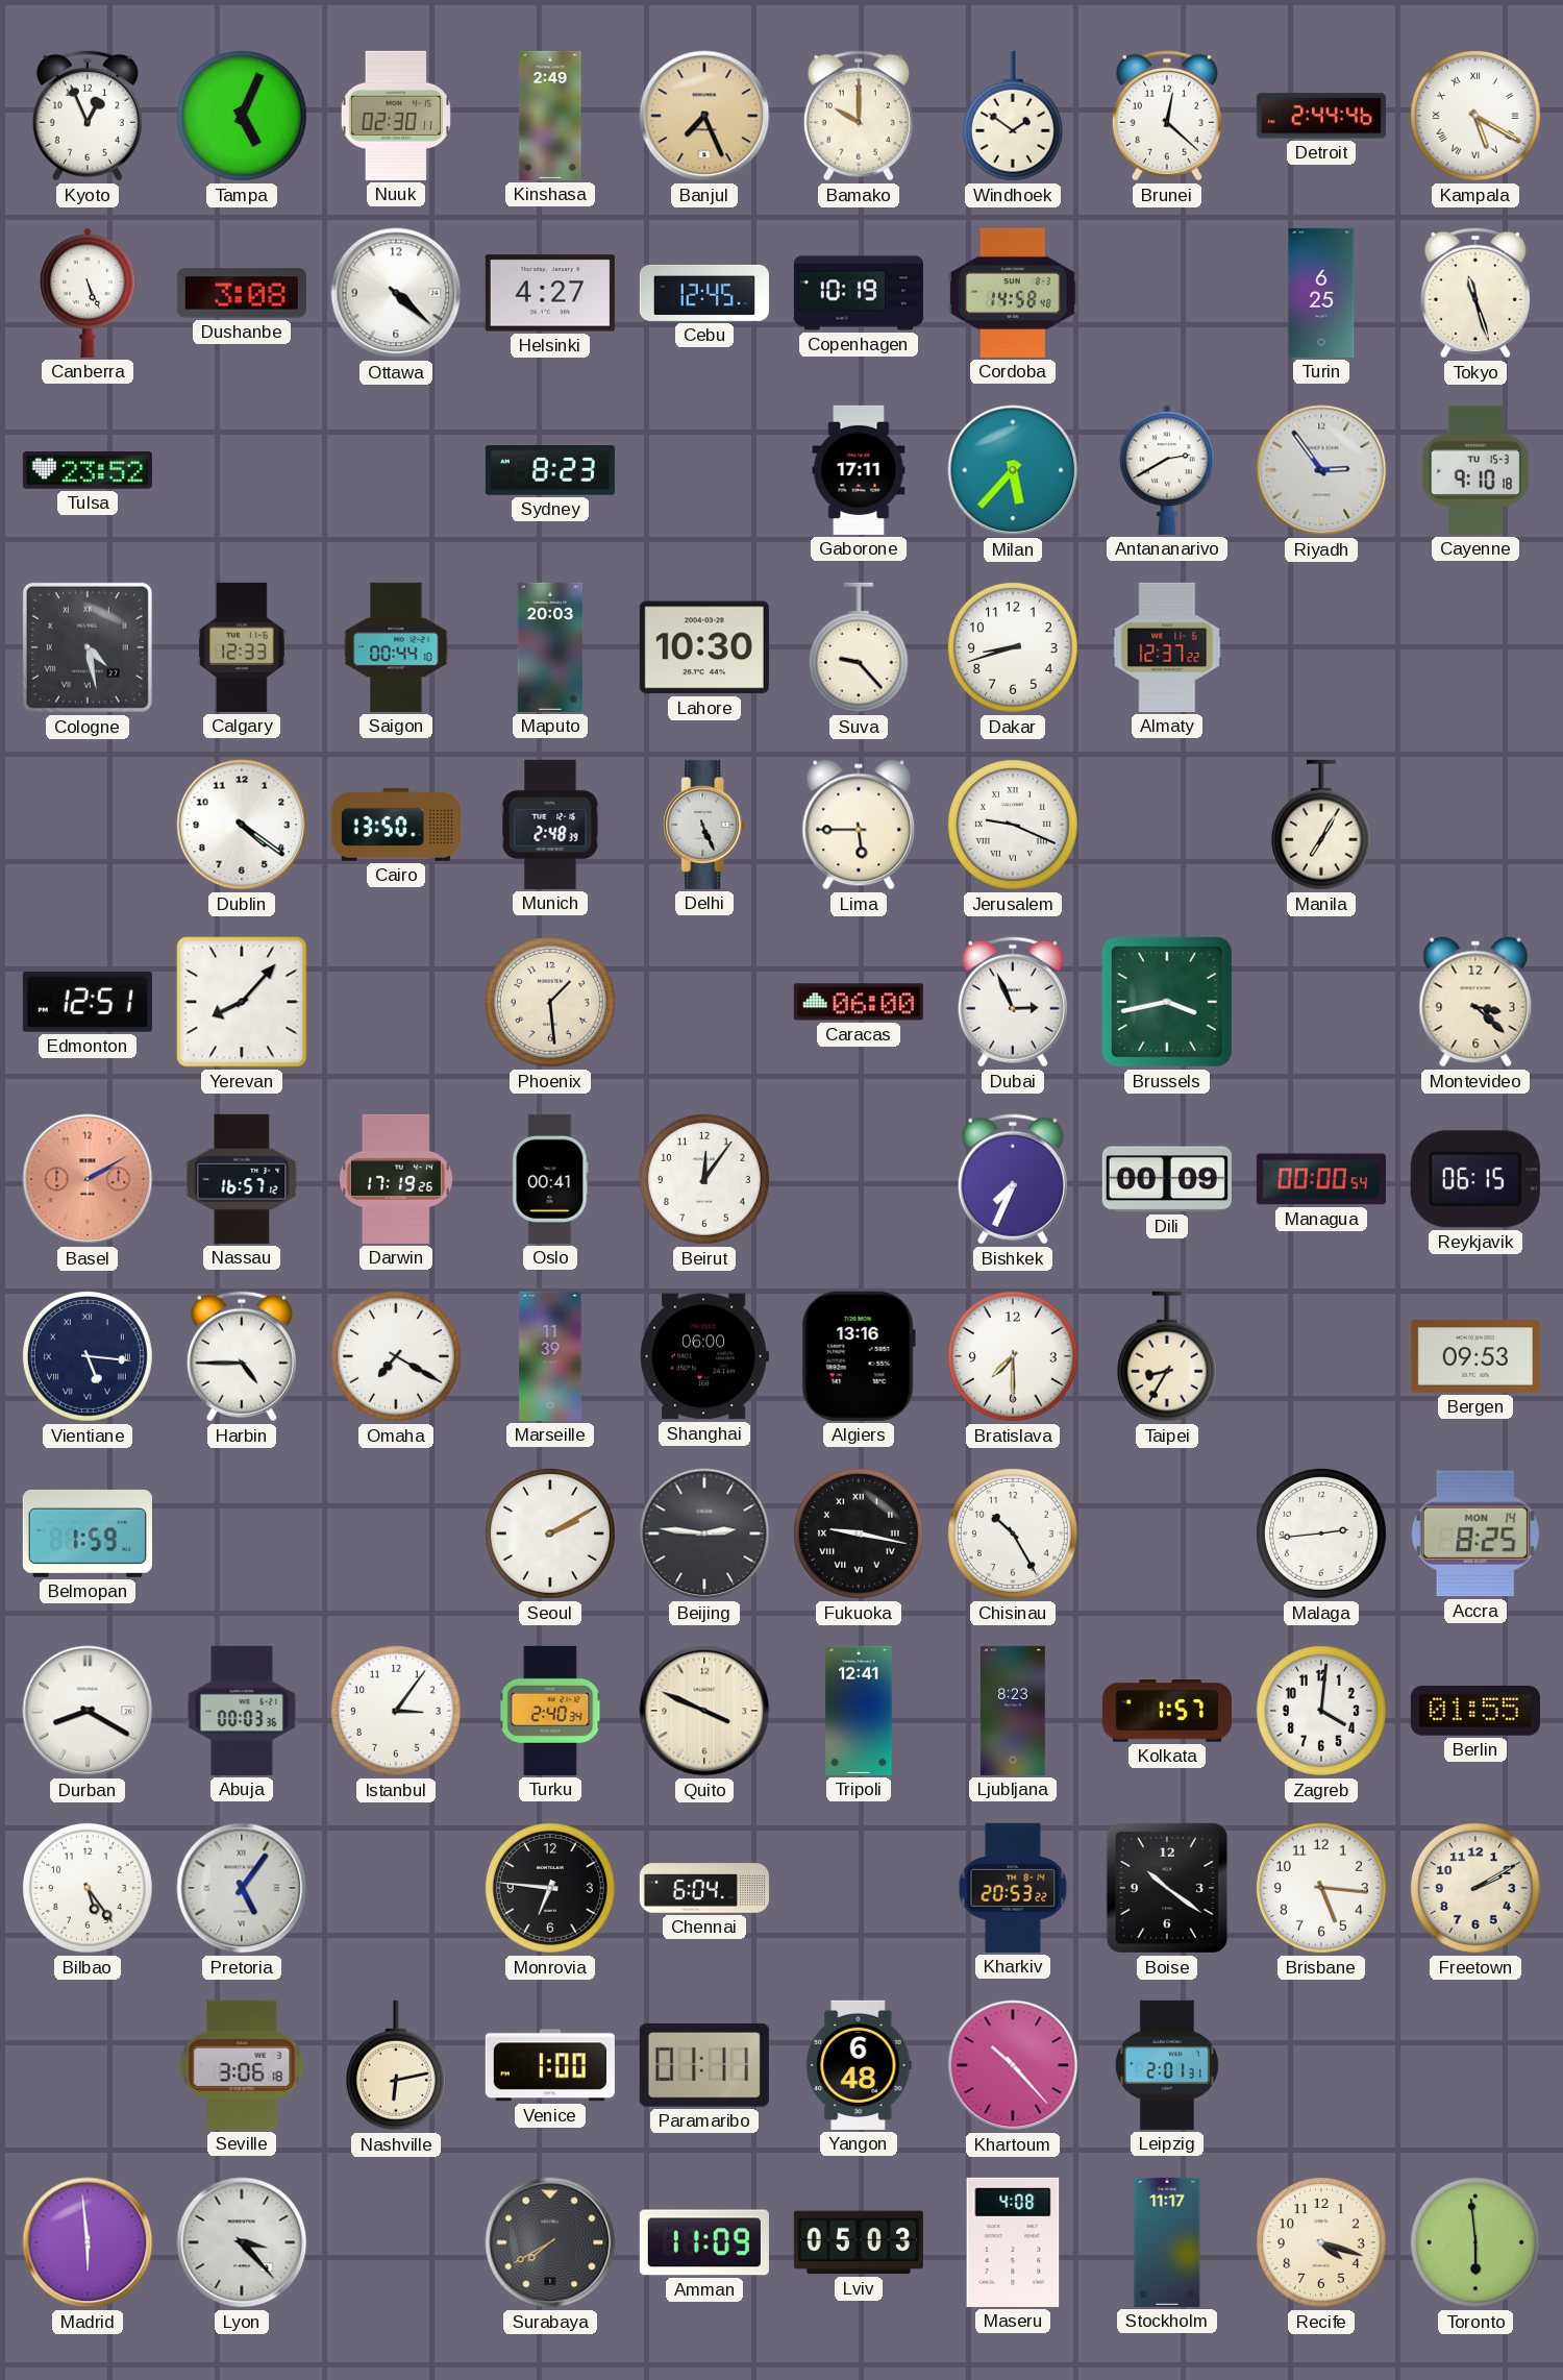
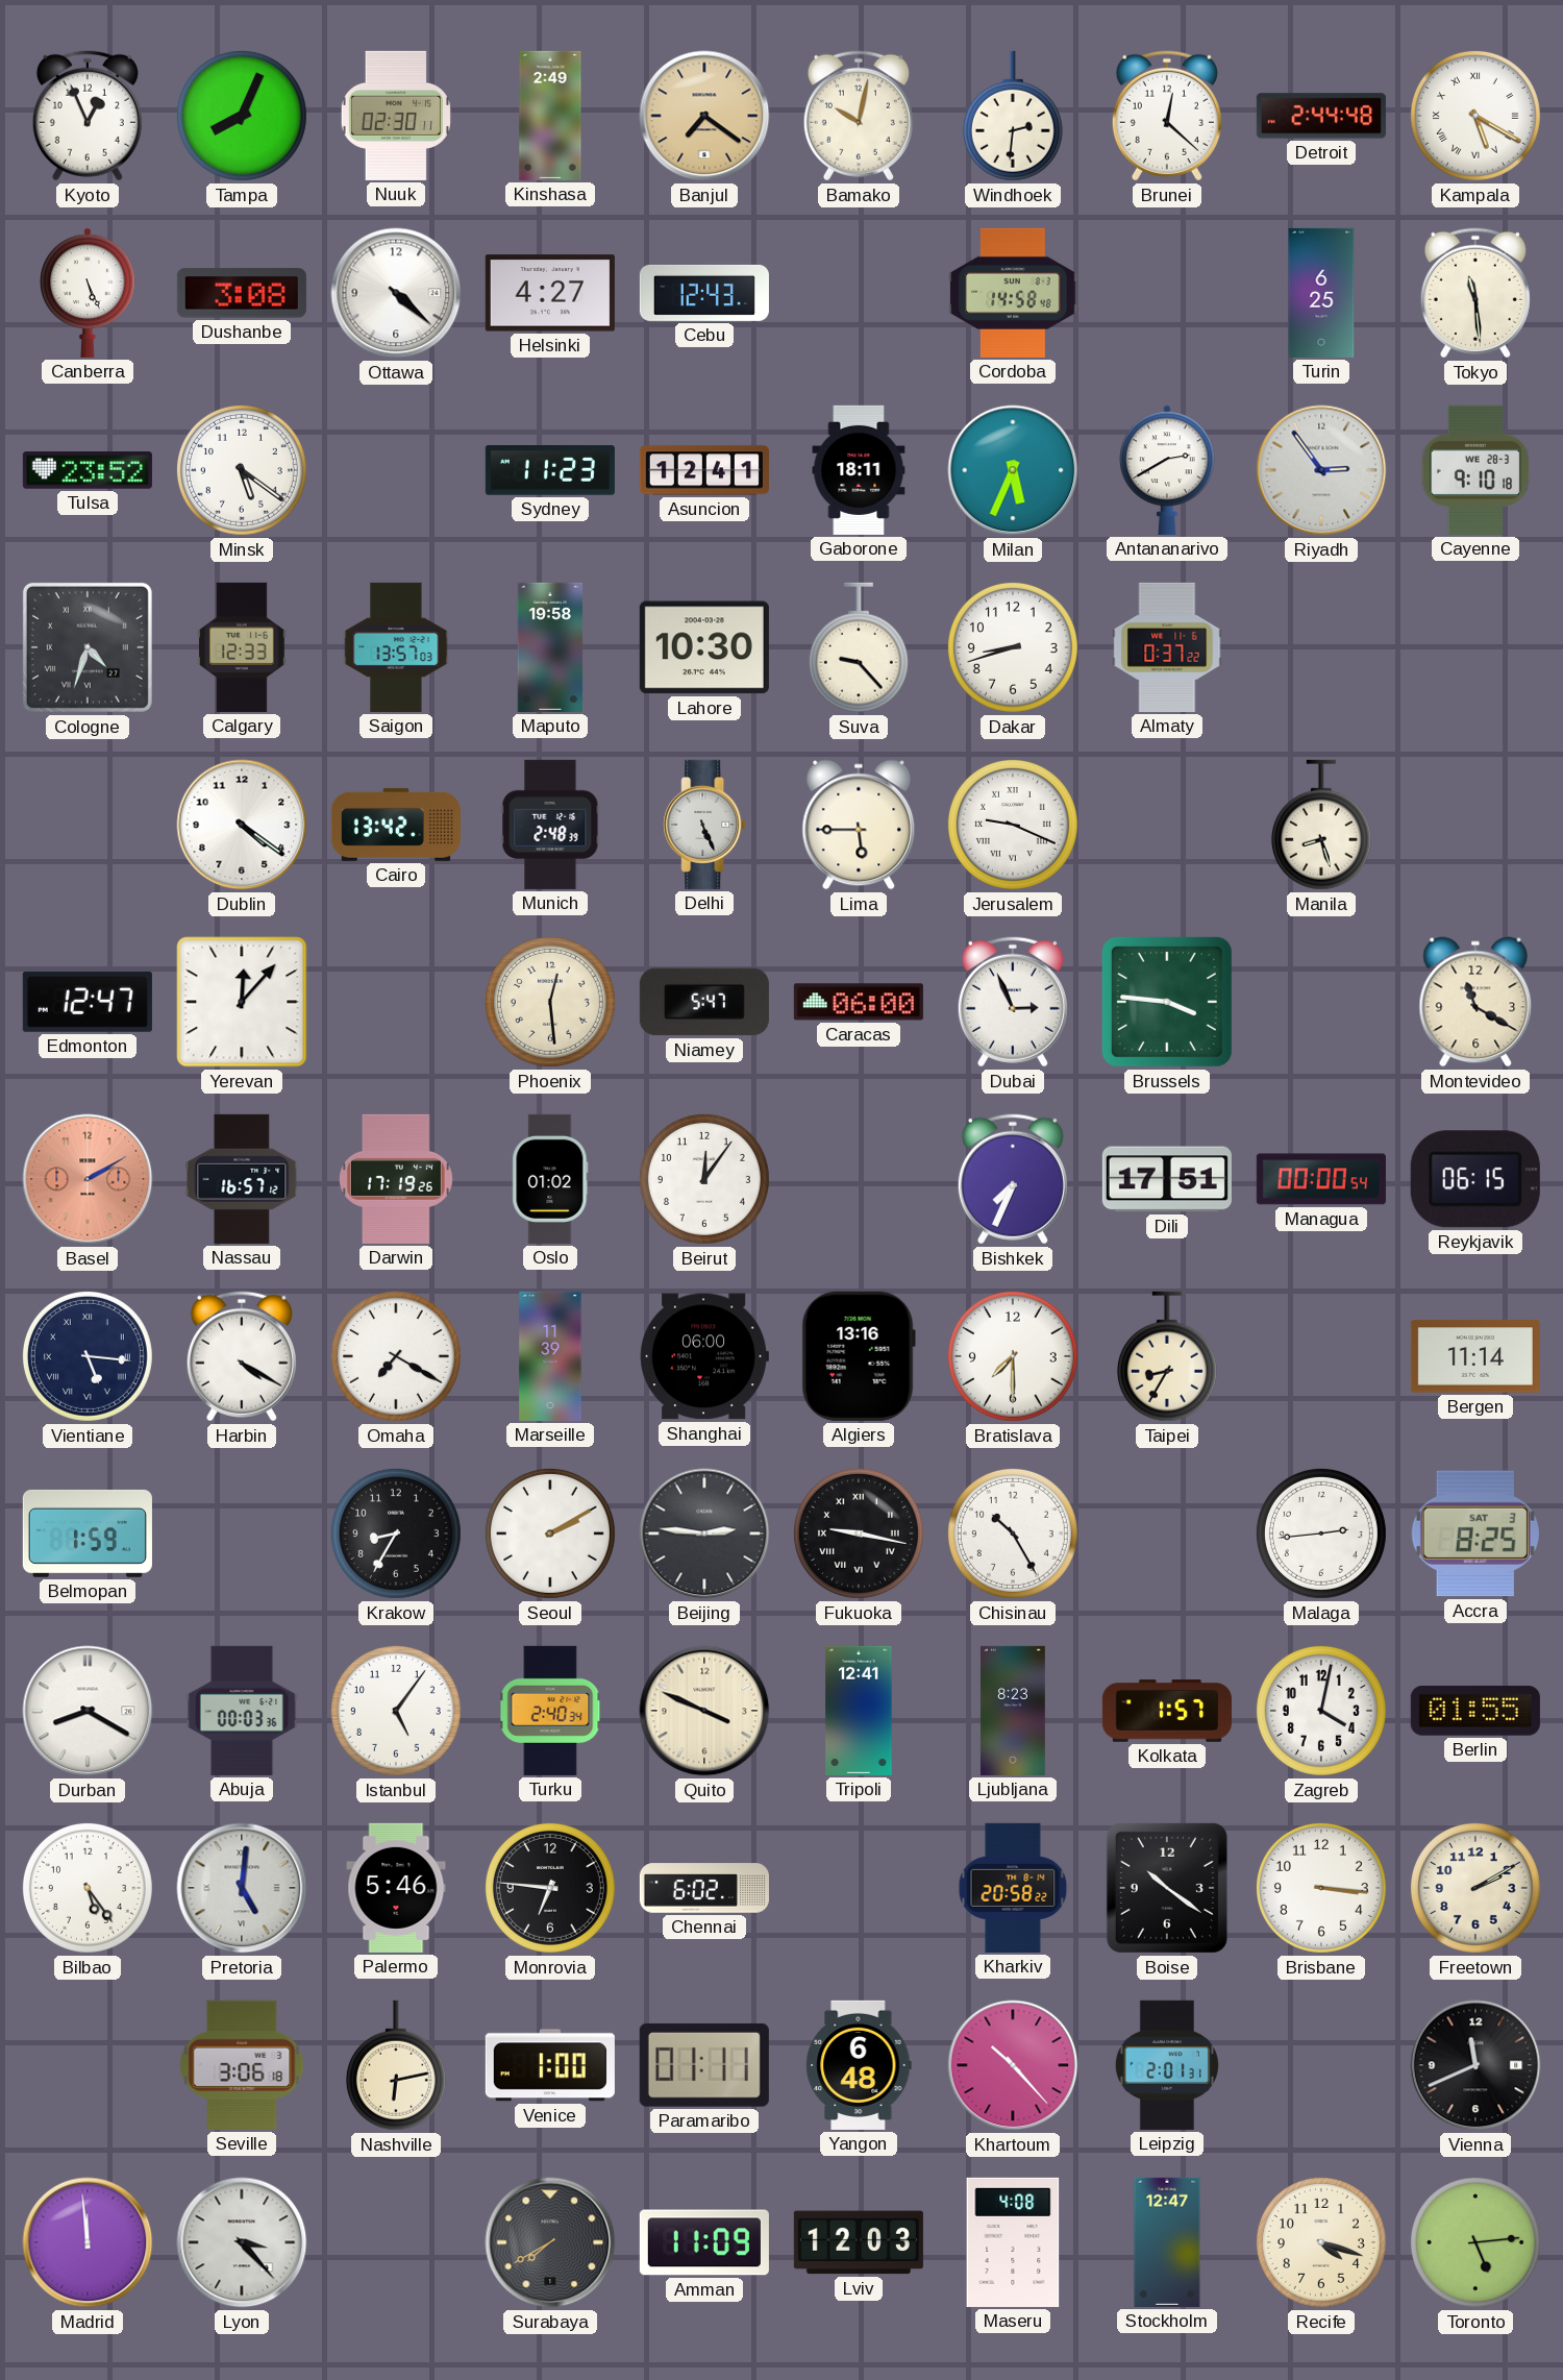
Tampa: 5:04 -> 8:04
Banjul: 7:26 -> 7:21
Bamako: 10:00 -> 10:02
Windhoek: 1:51 -> 2:31
Detroit: 2:44:46 -> 2:44:48
Cebu: 12:45 -> 12:43
Copenhagen: 10:19 -> none
Tokyo: 11:27 -> 11:29
Minsk: none -> 5:21
Sydney: 8:23 -> 11:23
Asuncion: none -> 12:41
Gaborone: 17:11 -> 18:11
Milan: 5:37 -> 5:34
Cayenne date: TU 15-3 -> WE 28-3
Cologne: 4:28 -> 4:33
Saigon: 00:44 -> 13:57
Maputo: 20:03 -> 19:58
Almaty: 12:37 -> 0:37
Cairo: 13:50 -> 13:42
Manila: 7:05 -> 8:27
Edmonton: 12:51 -> 12:47
Yerevan: 8:07 -> 12:07
Phoenix: 1:29 -> 12:29
Niamey: none -> 5:47
Brussels: 3:43 -> 3:46
Montevideo: 3:22 -> 11:20
Oslo: 00:41 -> 01:02
Dili: 00:09 -> 17:51
Harbin: 4:45 -> 4:20
Bergen: 09:53 -> 11:14
Krakow: none -> 8:35
Accra date: MON 14 -> SAT 3
Istanbul: 3:06 -> 5:06
Zagreb: 4:01 -> 4:02
Pretoria: 5:06 -> 5:01
Palermo: none -> 5:46
Chennai: 6:04 -> 6:02
Kharkiv: 20:53 -> 20:58
Brisbane: 5:16 -> 3:16
Vienna: none -> 11:41
Madrid: 5:59 -> 11:59
Lviv: 05:03 -> 12:03
Stockholm: 11:17 -> 12:47
Toronto: 5:59 -> 5:14
